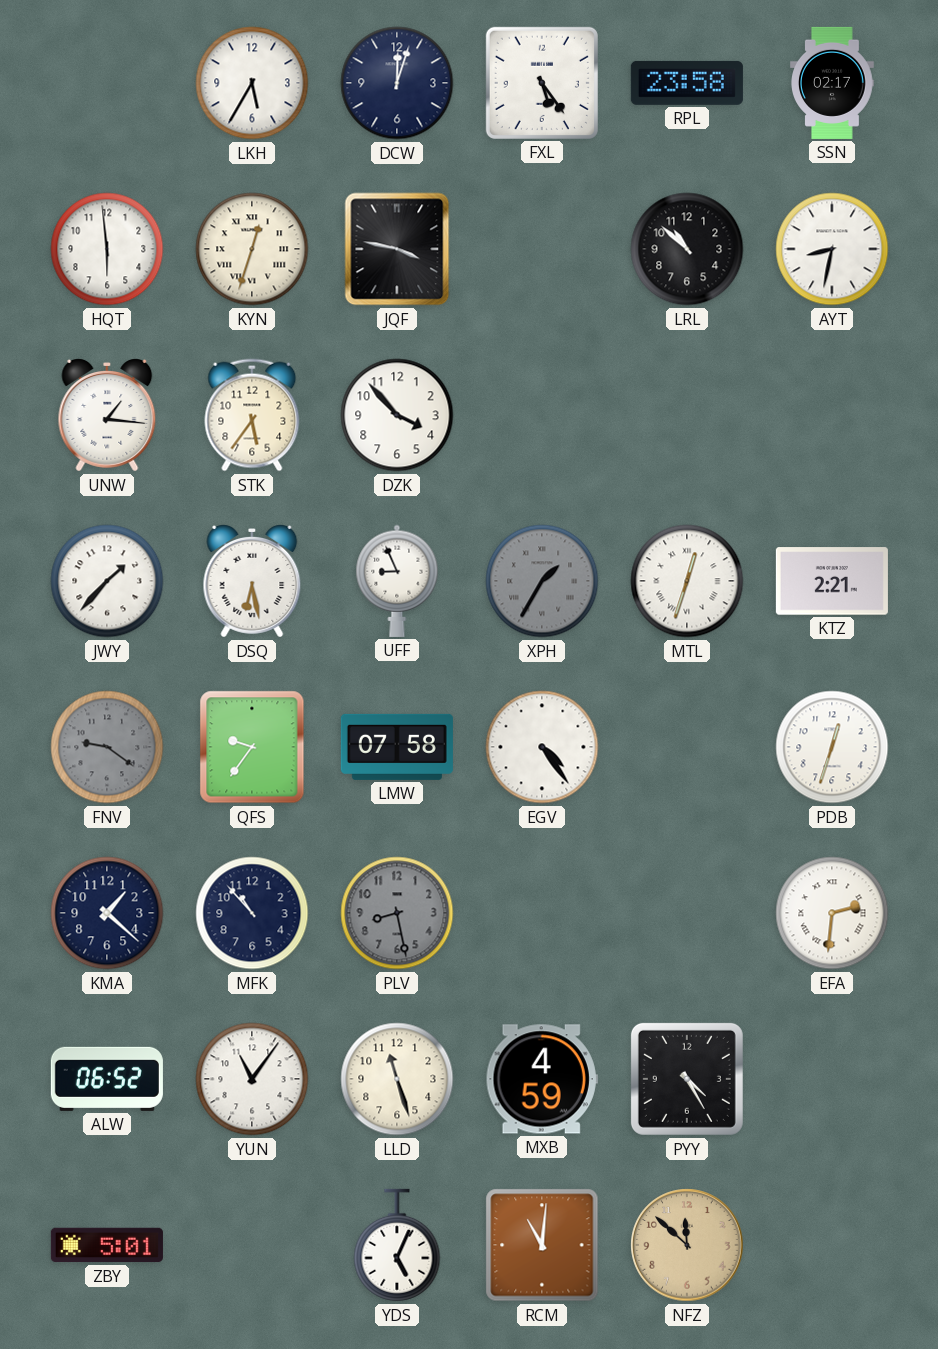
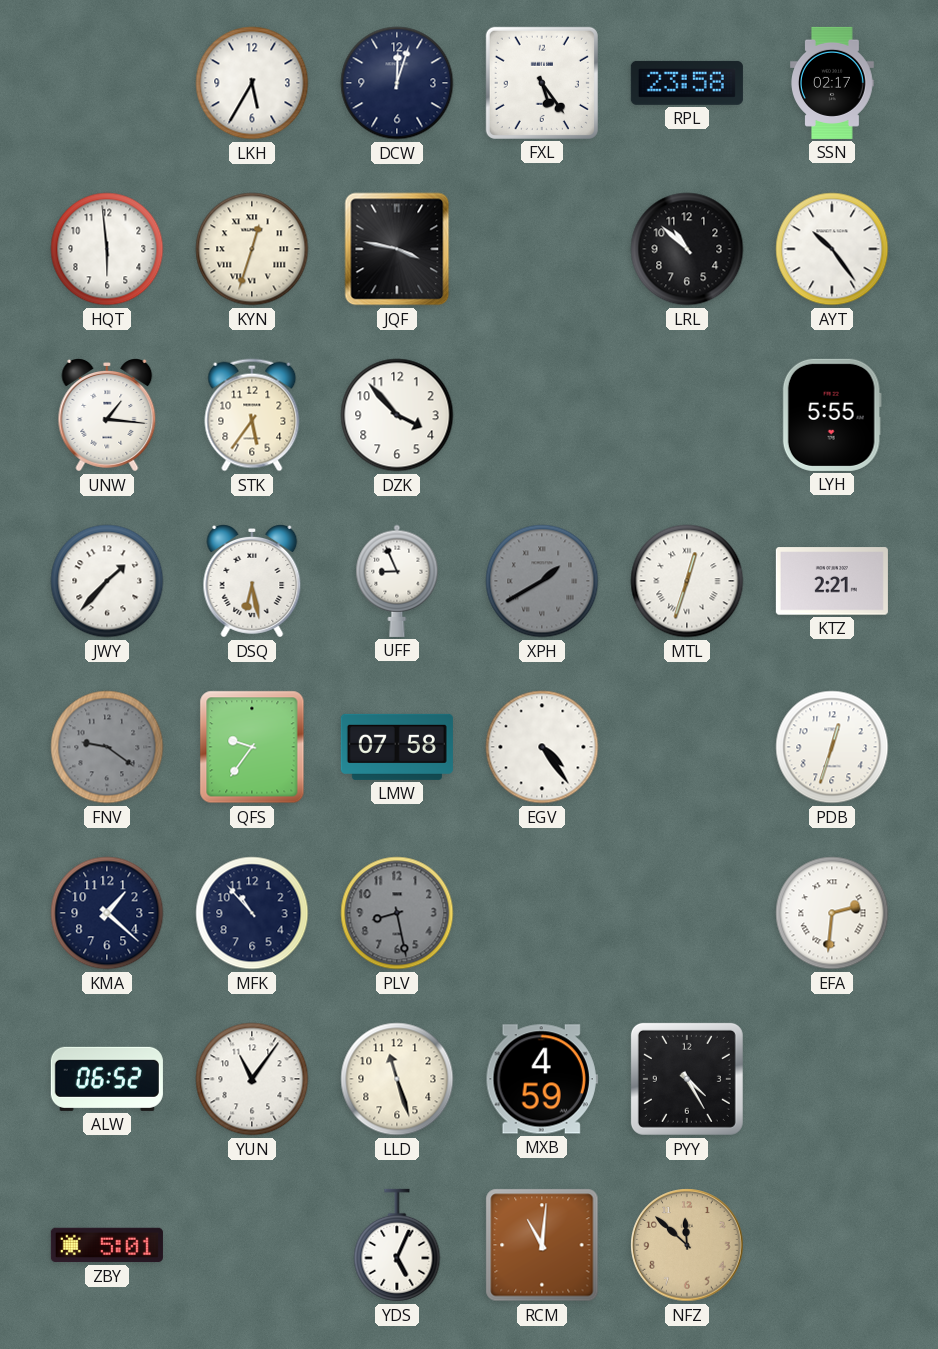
AYT: 8:32 -> 10:24
LYH: none -> 5:55
XPH: 1:35 -> 1:40
